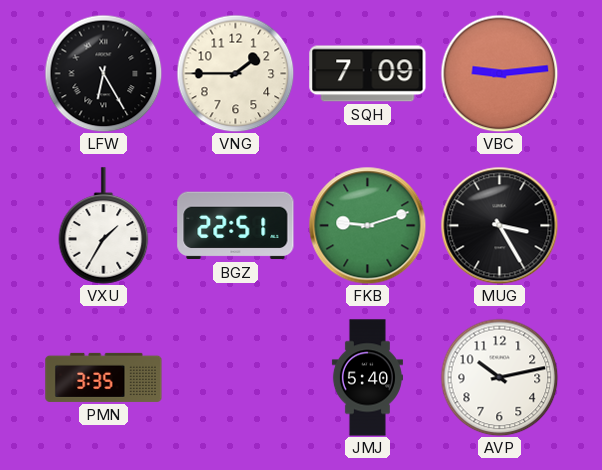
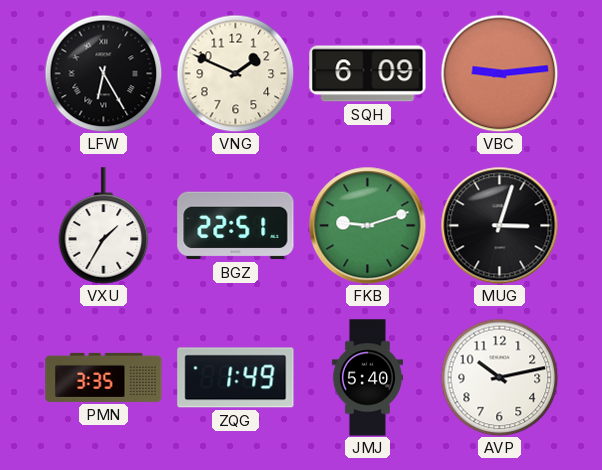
VNG: 1:45 -> 1:49
SQH: 7:09 -> 6:09
MUG: 3:25 -> 3:03
ZQG: none -> 1:49
